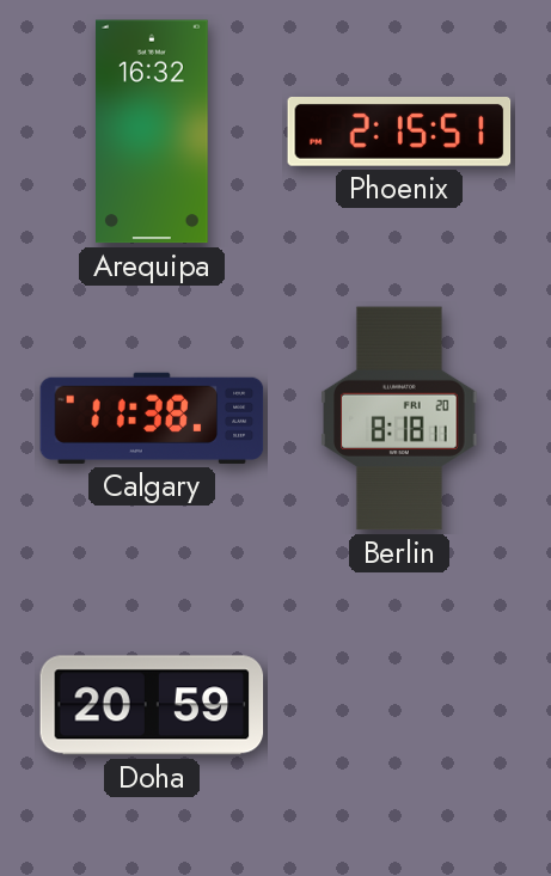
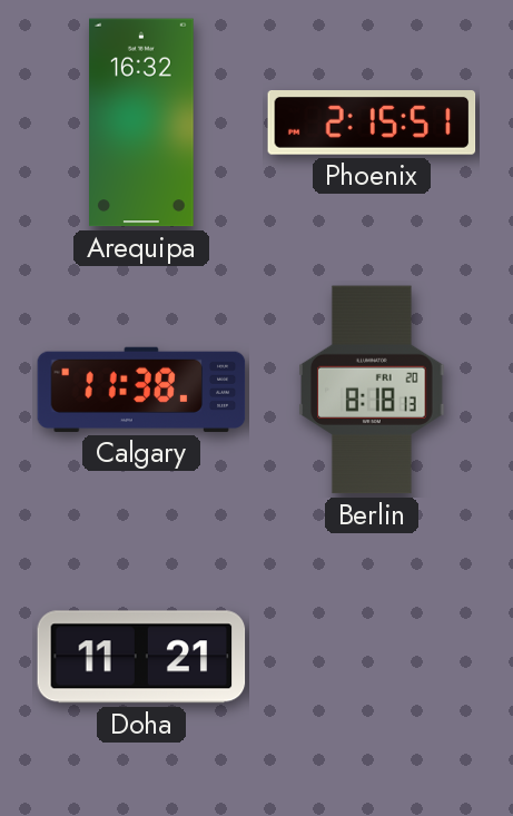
Berlin: 8:18:11 -> 8:18:13
Doha: 20:59 -> 11:21
